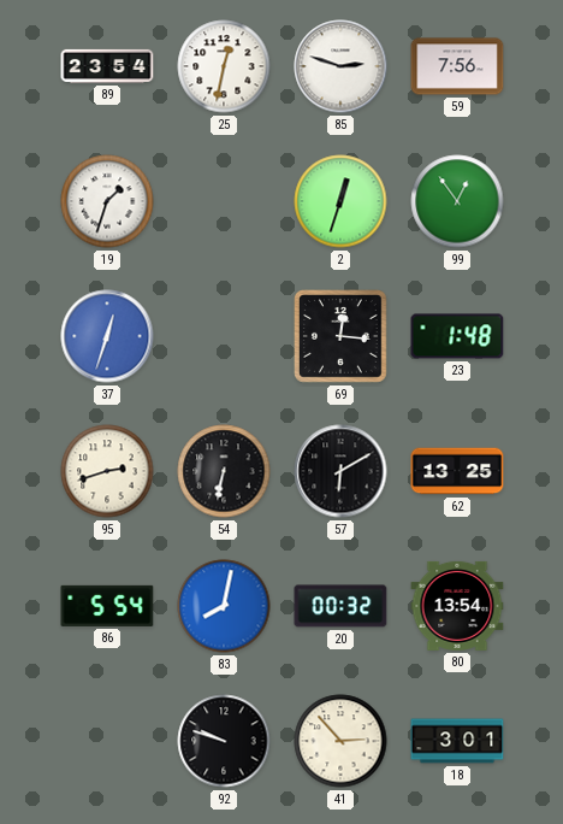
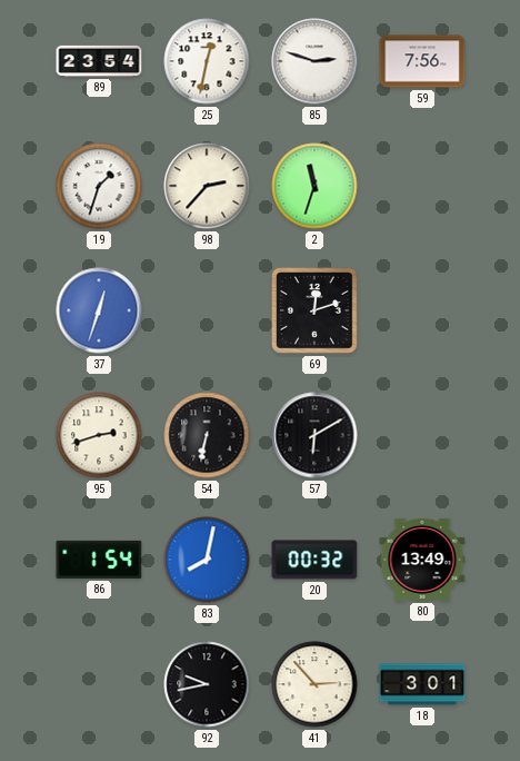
98: none -> 2:37
2: 12:33 -> 11:33
99: 12:54 -> none
69: 12:16 -> 12:12
23: 1:48 -> none
62: 13:25 -> none
86: 5:54 -> 1:54
80: 13:54 -> 13:49
92: 9:48 -> 9:43
